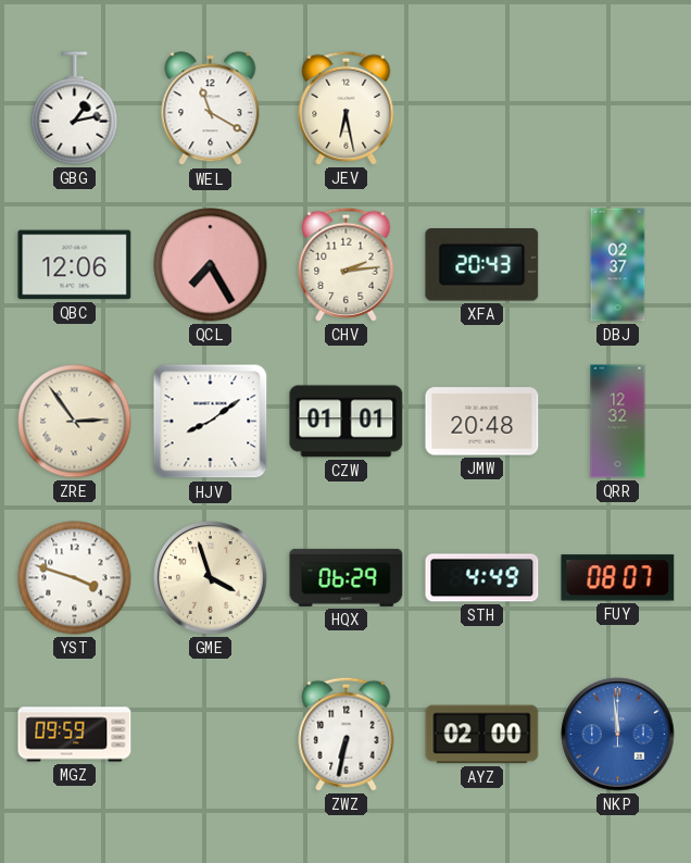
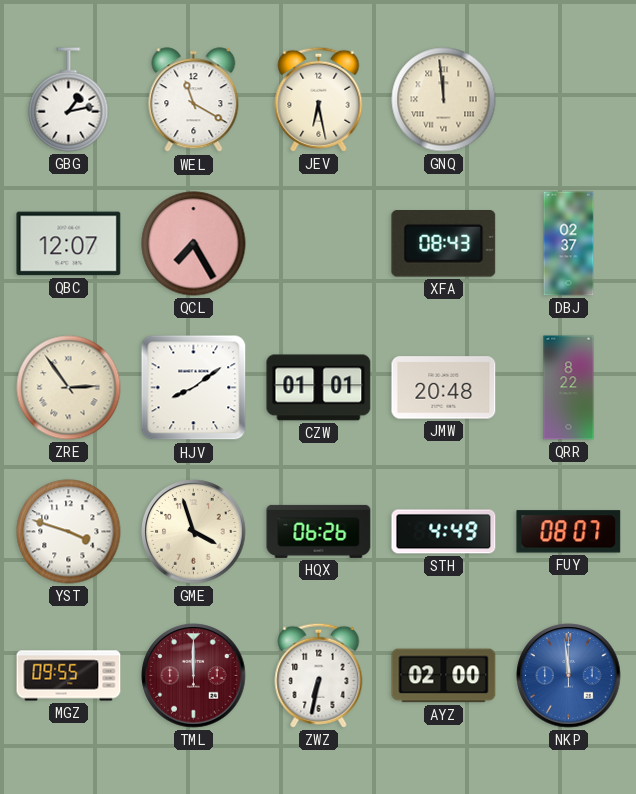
GNQ: none -> 11:59
QBC: 12:06 -> 12:07
CHV: 2:14 -> none
XFA: 20:43 -> 08:43
QRR: 12:32 -> 8:22
HQX: 06:29 -> 06:26
MGZ: 09:59 -> 09:55
TML: none -> 12:00
